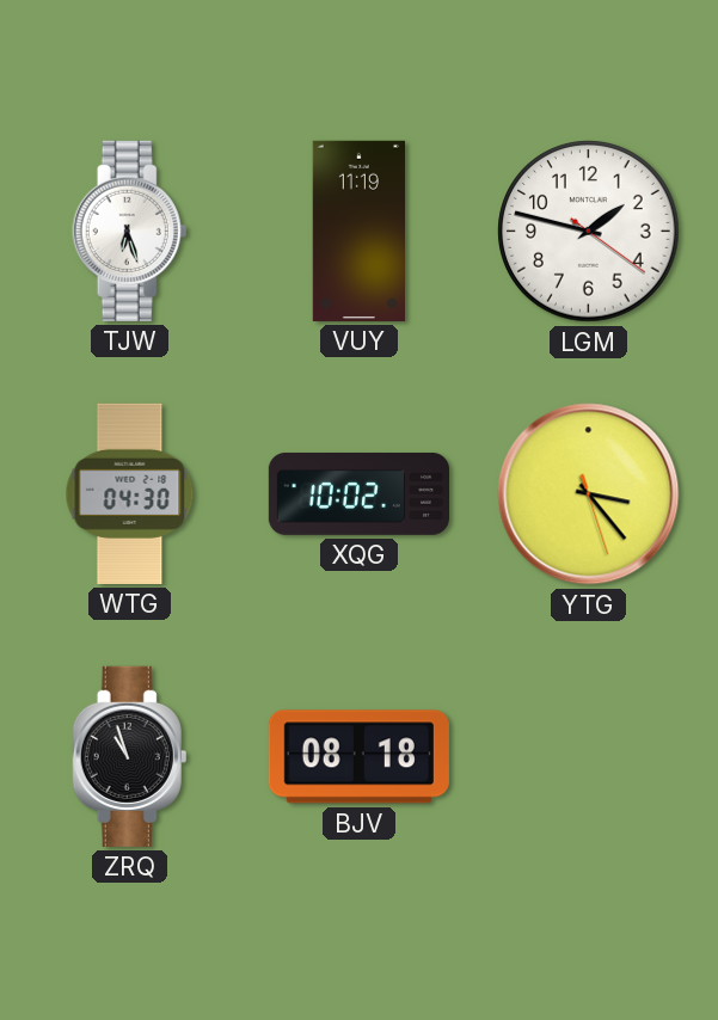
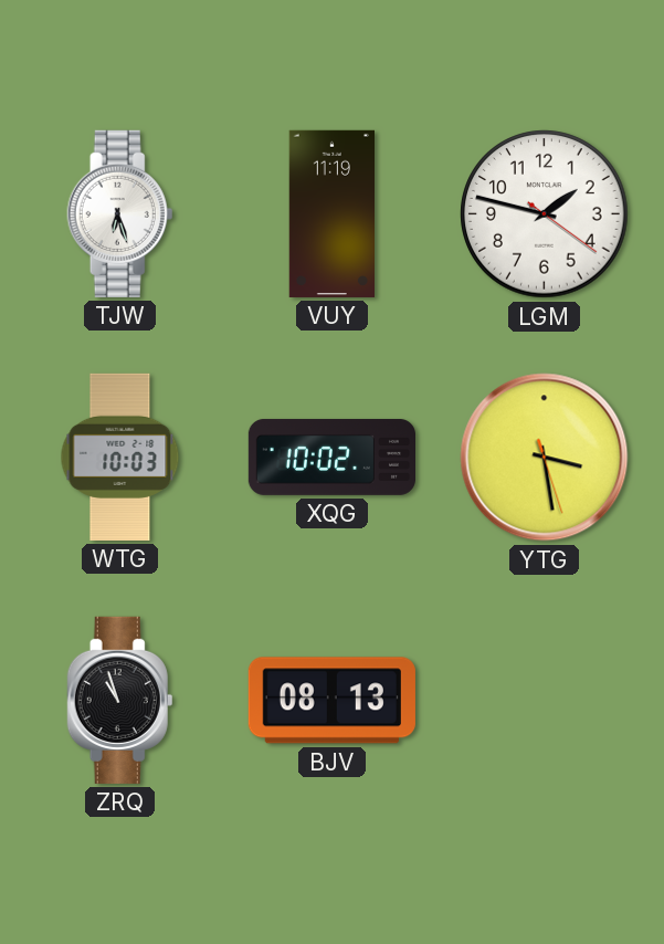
WTG: 04:30 -> 10:03
YTG: 3:23 -> 3:28
BJV: 08:18 -> 08:13
